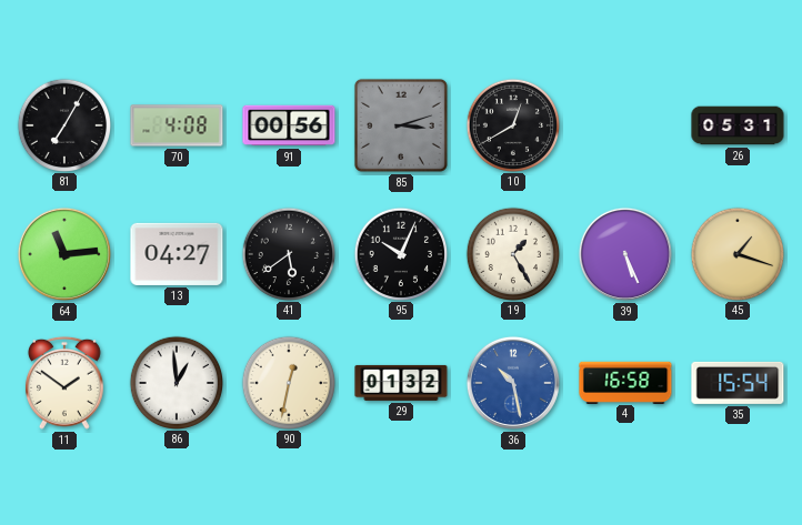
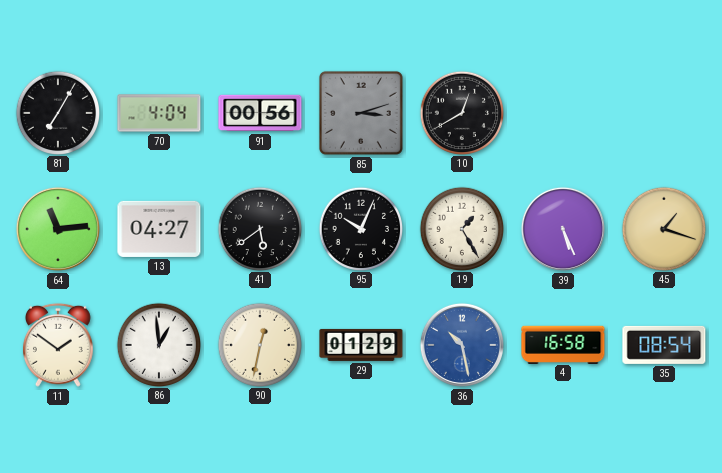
70: 4:08 -> 4:04
26: 05:31 -> none
29: 01:32 -> 01:29
35: 15:54 -> 08:54
